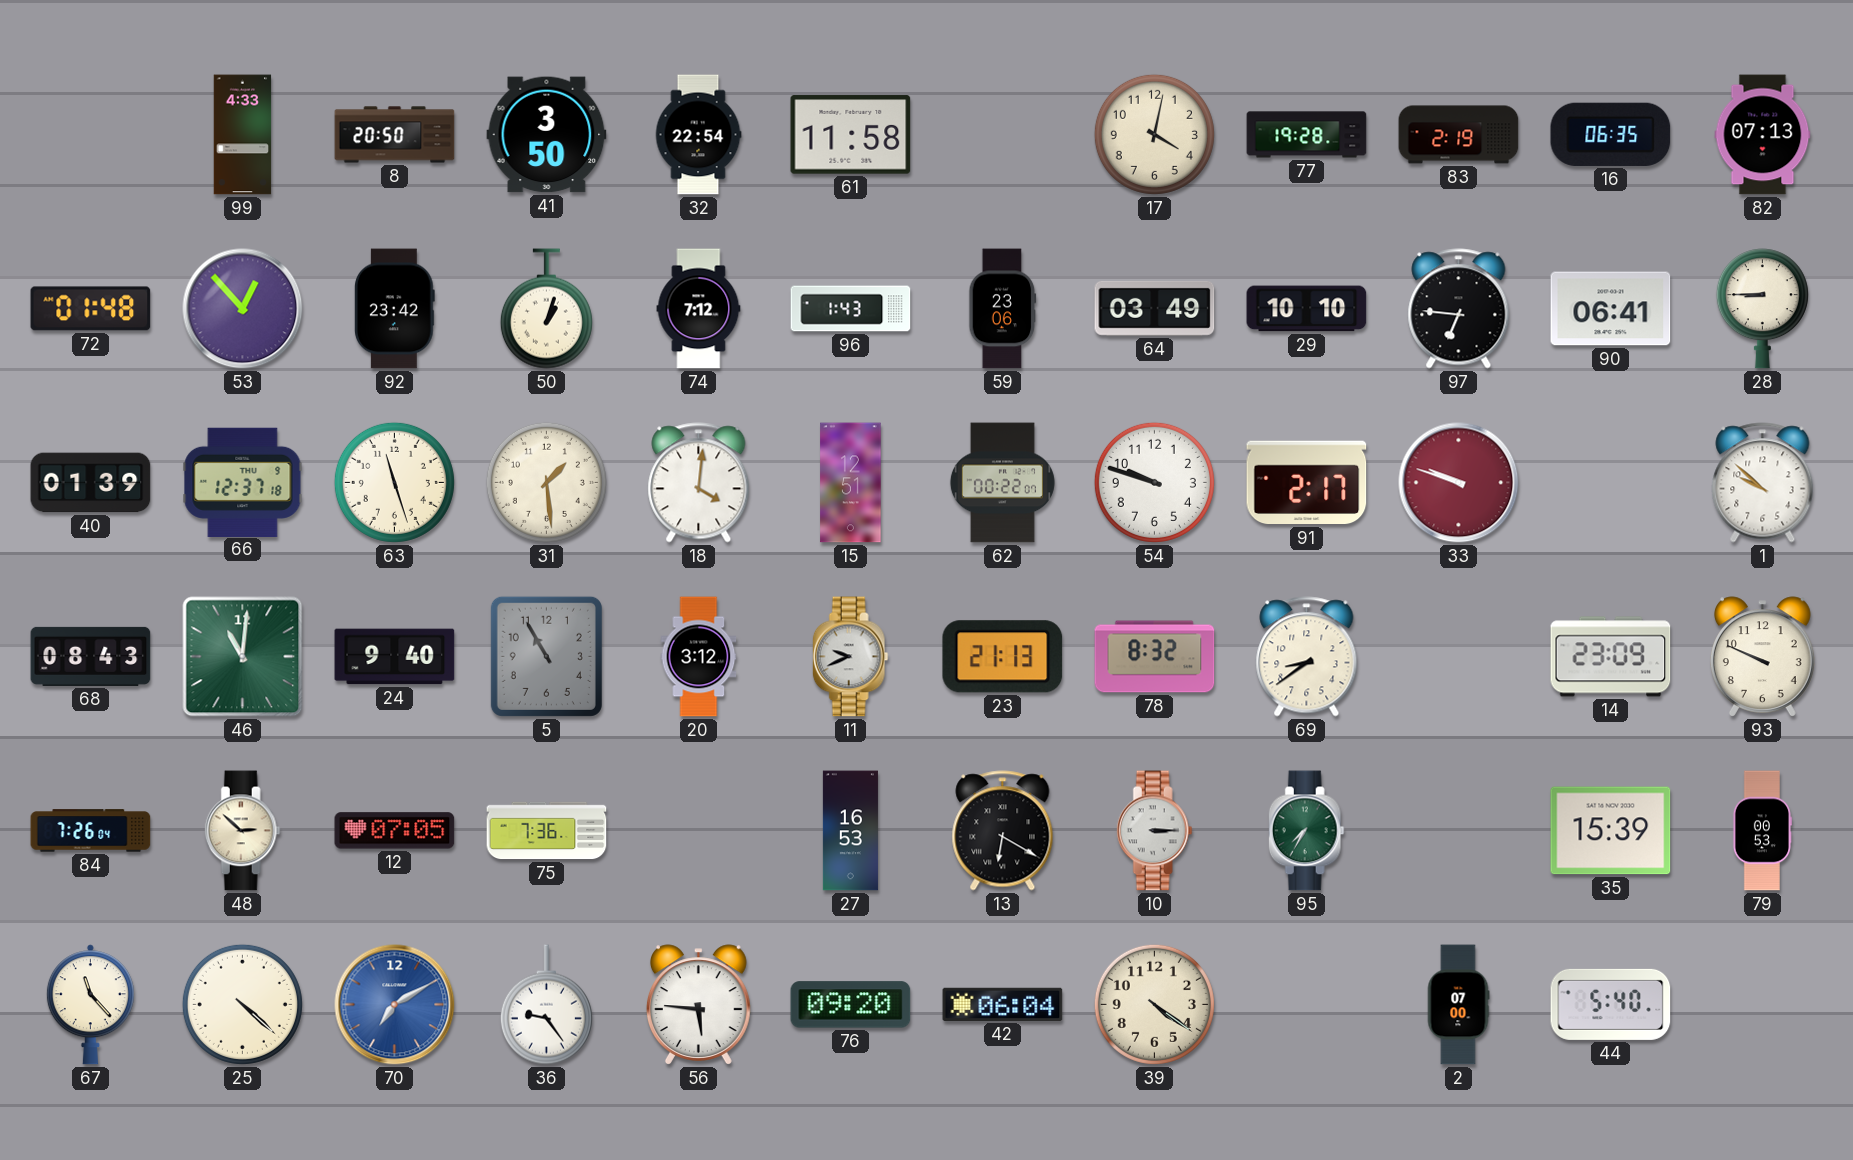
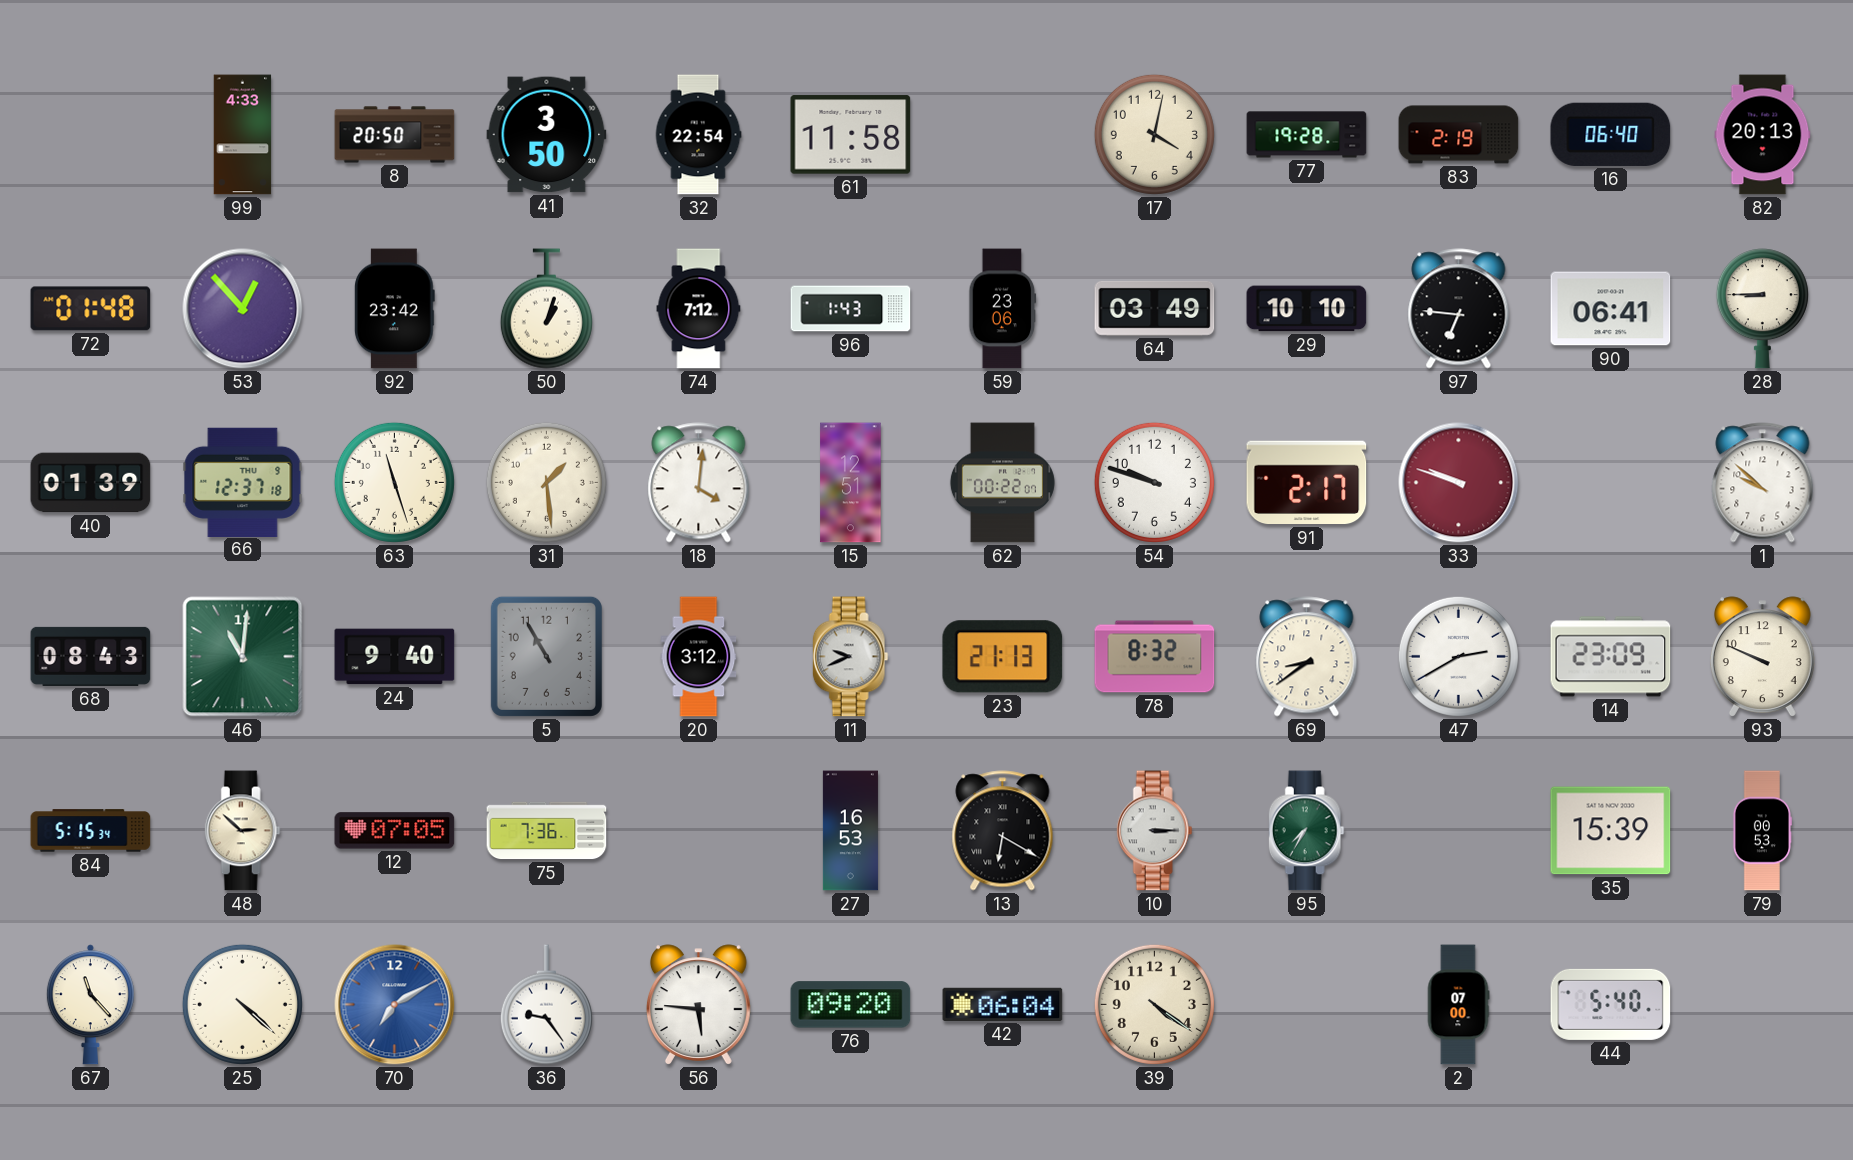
16: 06:35 -> 06:40
82: 07:13 -> 20:13
47: none -> 2:40
84: 7:26 -> 5:15
